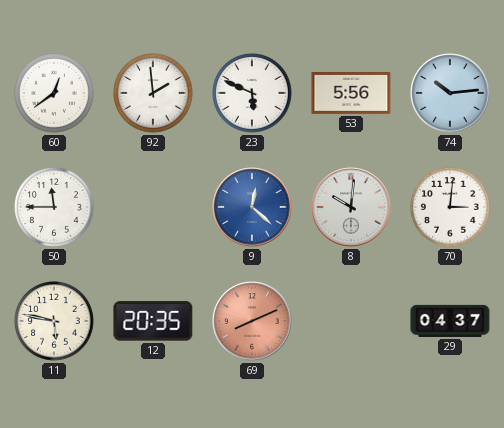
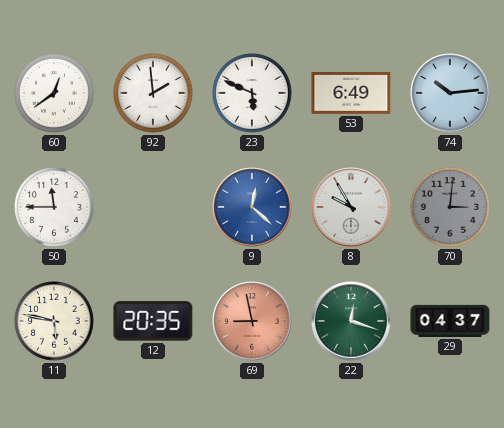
53: 5:56 -> 6:49
8: 10:01 -> 9:55
70 dial: white -> grey
69: 8:11 -> 8:58
22: none -> 12:18
